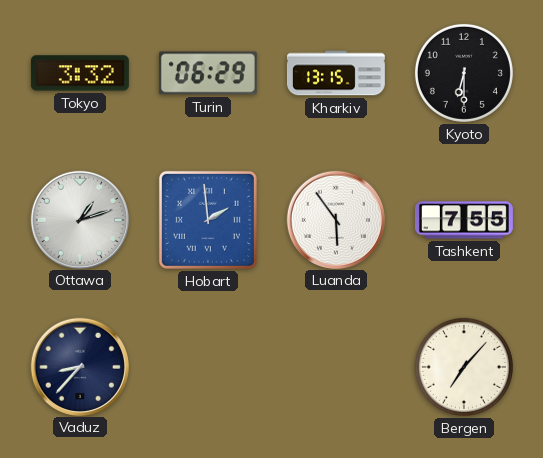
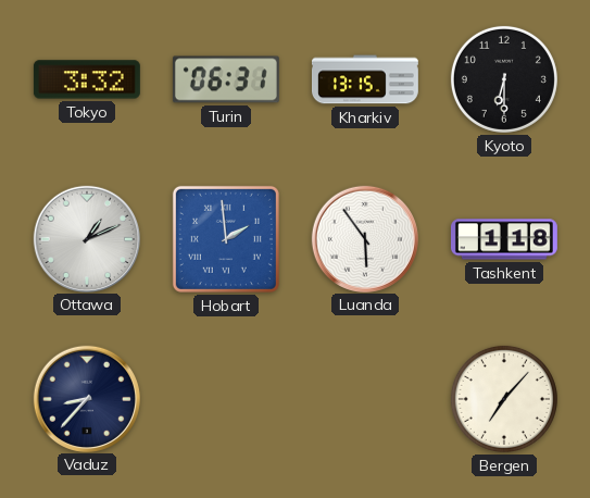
Turin: 06:29 -> 06:31
Ottawa: 1:12 -> 1:11
Tashkent: 7:55 -> 1:18
